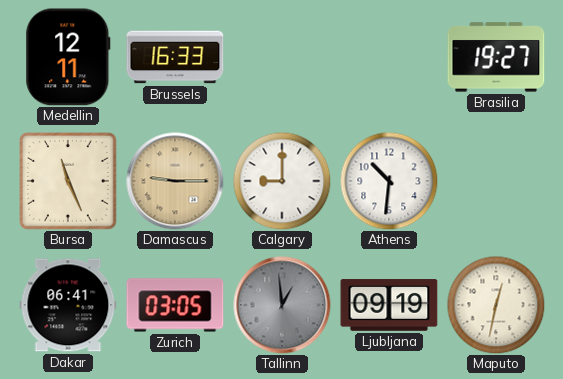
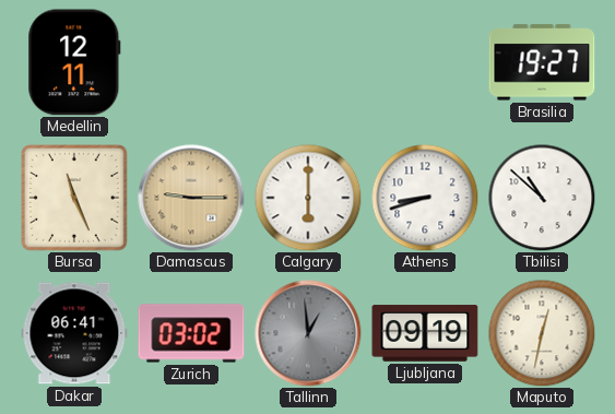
Brussels: 16:33 -> none
Calgary: 9:00 -> 6:00
Athens: 10:31 -> 8:42
Tbilisi: none -> 10:52
Zurich: 03:05 -> 03:02
